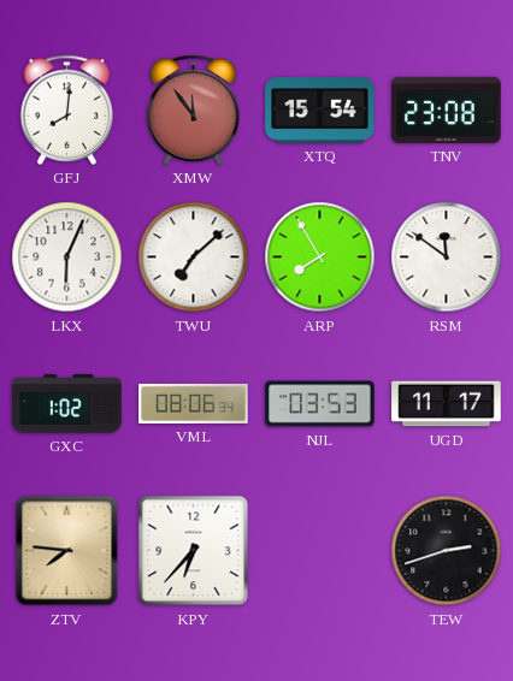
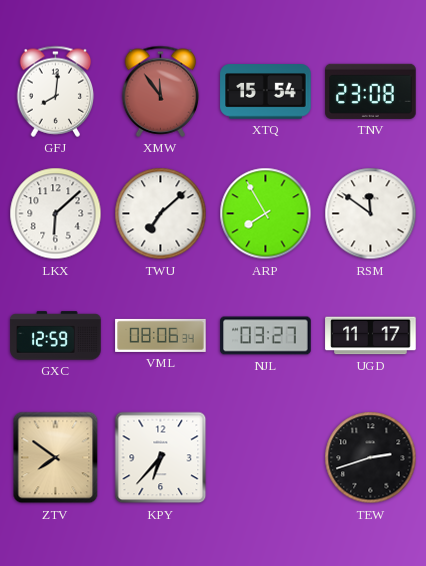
LKX: 6:04 -> 6:08
GXC: 1:02 -> 12:59
NJL: 03:53 -> 03:27
ZTV: 7:46 -> 7:51
